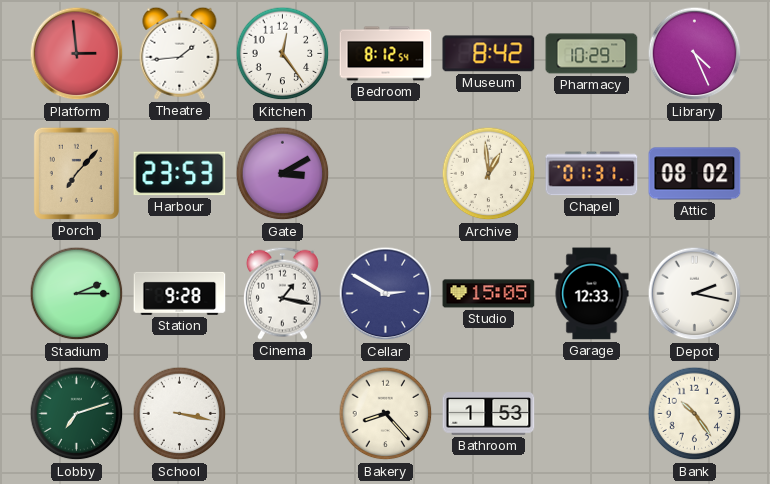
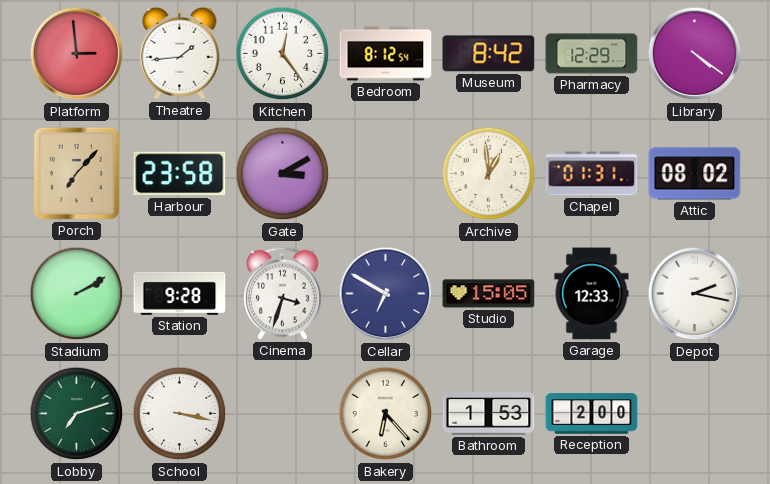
Pharmacy: 10:29 -> 12:29
Library: 4:26 -> 4:21
Harbour: 23:53 -> 23:58
Stadium: 2:15 -> 2:10
Cinema: 1:17 -> 3:33
Cellar: 2:50 -> 6:50
Bakery: 8:23 -> 6:23
Reception: none -> 2:00
Bank: 10:24 -> none
